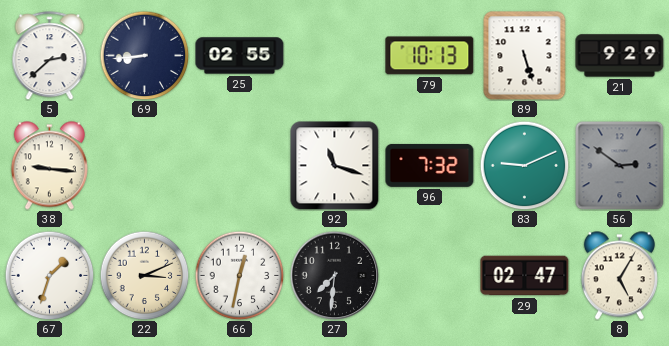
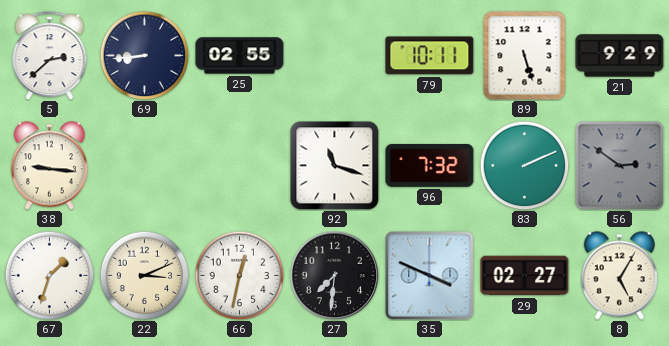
79: 10:13 -> 10:11
83: 9:11 -> 2:11
35: none -> 3:49
29: 02:47 -> 02:27
